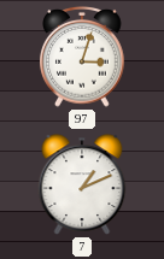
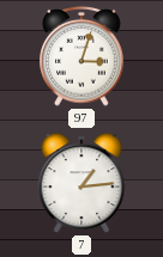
7: 1:11 -> 1:14
